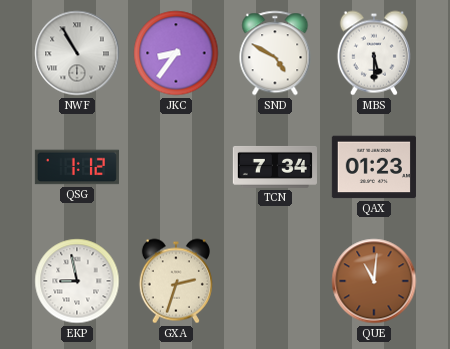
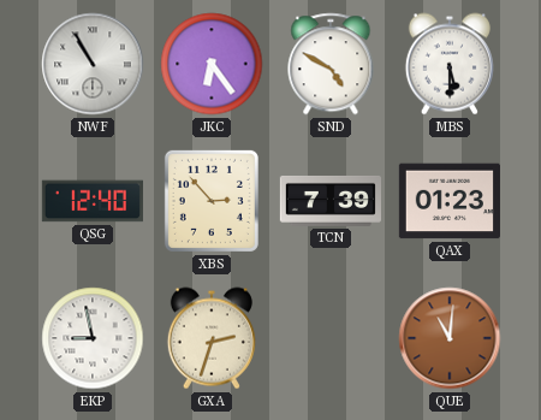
JKC: 8:36 -> 6:24
QSG: 1:12 -> 12:40
XBS: none -> 2:53
TCN: 7:34 -> 7:39
